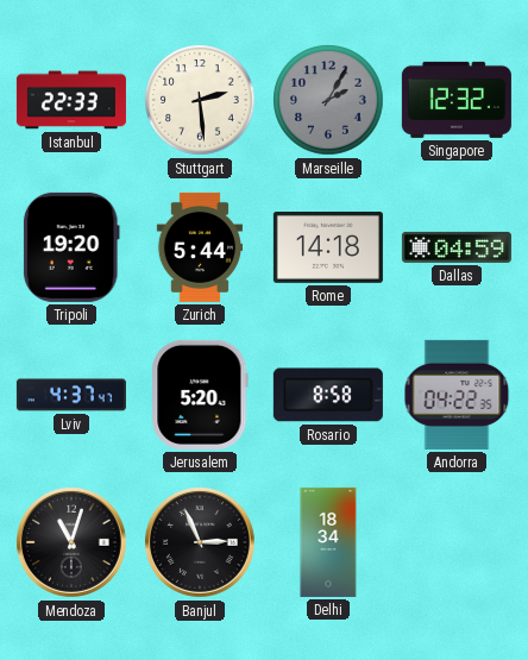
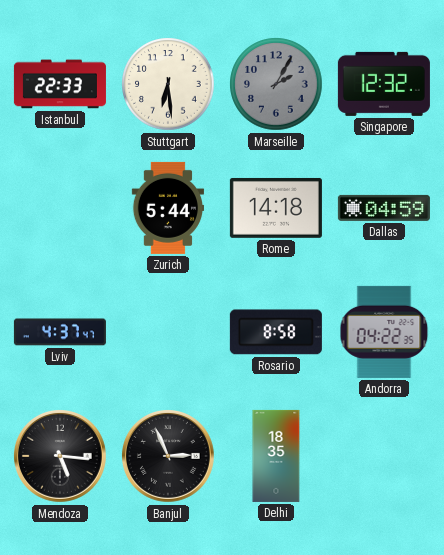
Stuttgart: 2:29 -> 6:29
Tripoli: 19:20 -> none
Jerusalem: 5:20 -> none
Mendoza: 11:03 -> 5:16
Delhi: 18:34 -> 18:35
